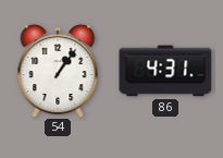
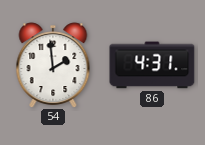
54: 1:06 -> 1:59
